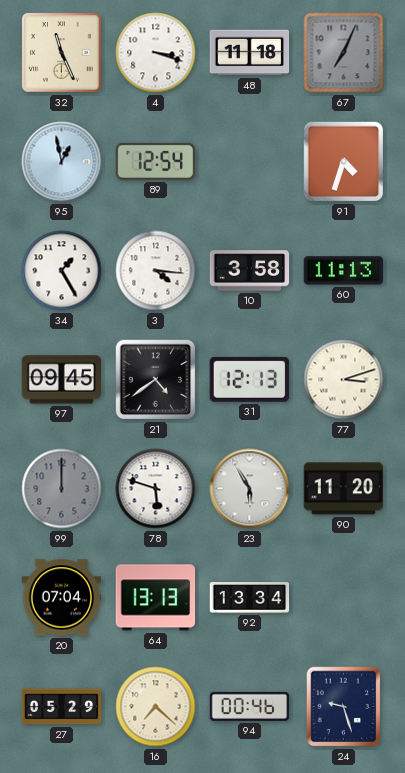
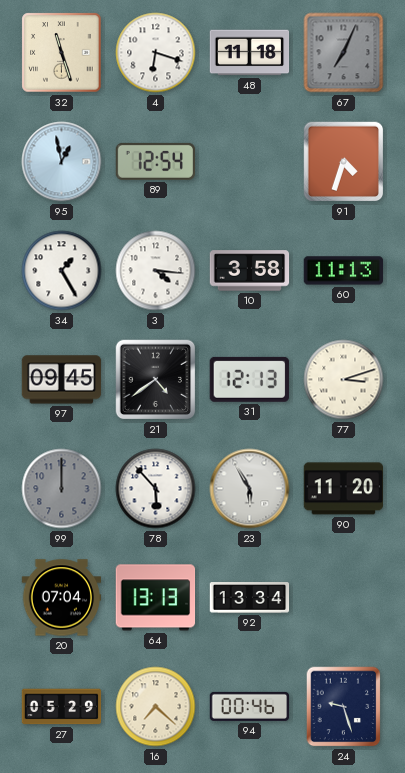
32: 11:26 -> 11:27
4: 3:18 -> 6:18
78: 5:48 -> 5:53
